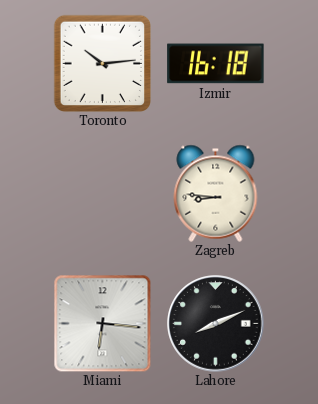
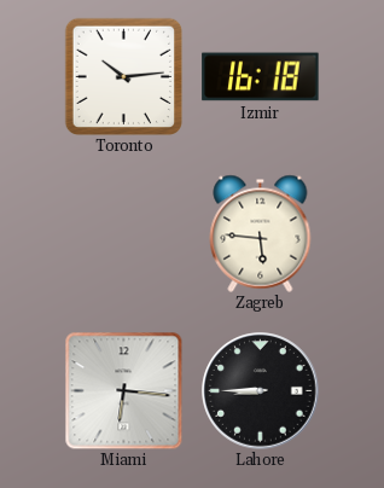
Zagreb: 8:46 -> 5:46
Lahore: 8:11 -> 8:45
